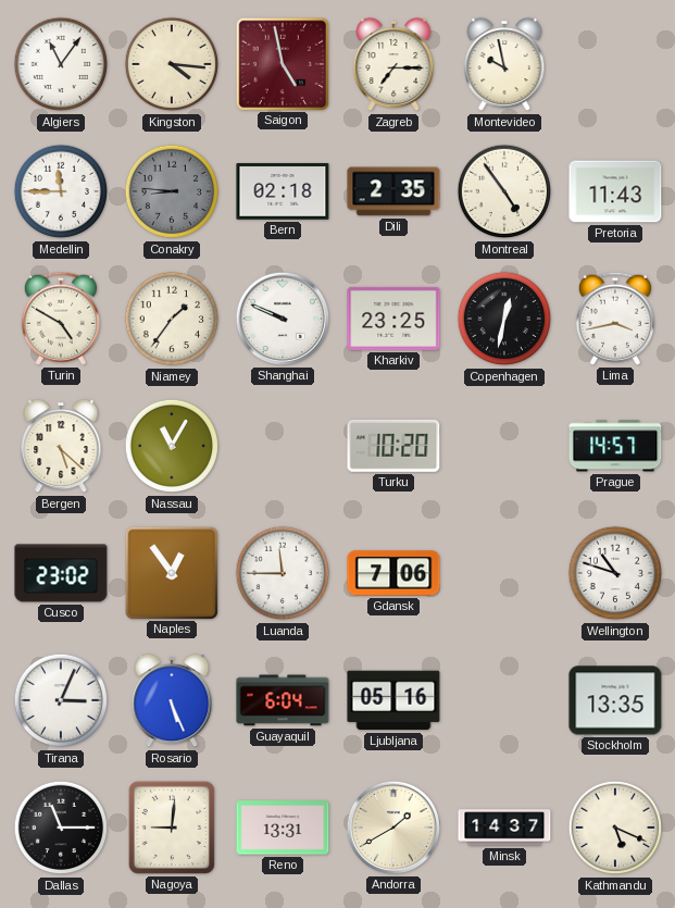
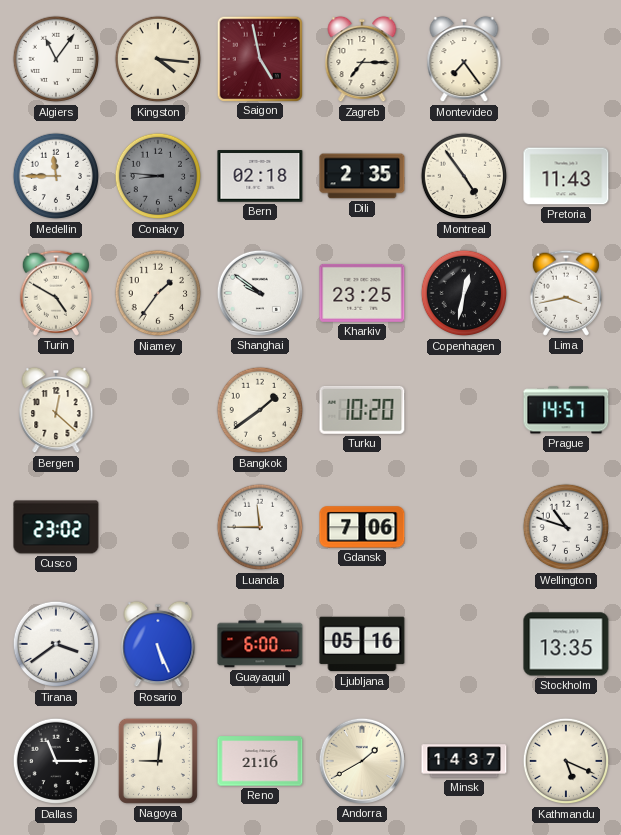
Montevideo: 9:58 -> 7:24
Shanghai: 9:49 -> 9:51
Bergen: 5:22 -> 12:22
Nassau: 11:05 -> none
Bangkok: none -> 1:39
Naples: 12:54 -> none
Tirana: 3:04 -> 3:39
Guayaquil: 6:04 -> 6:00
Reno: 13:31 -> 21:16
